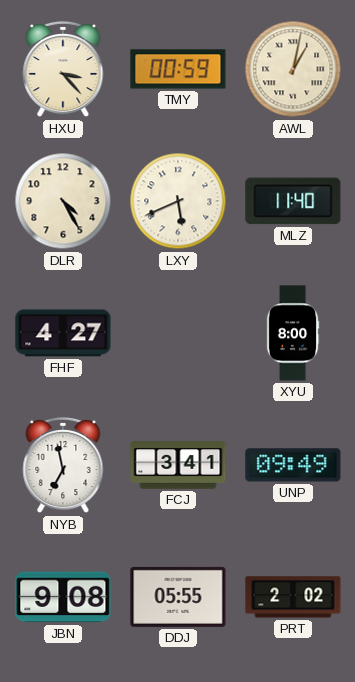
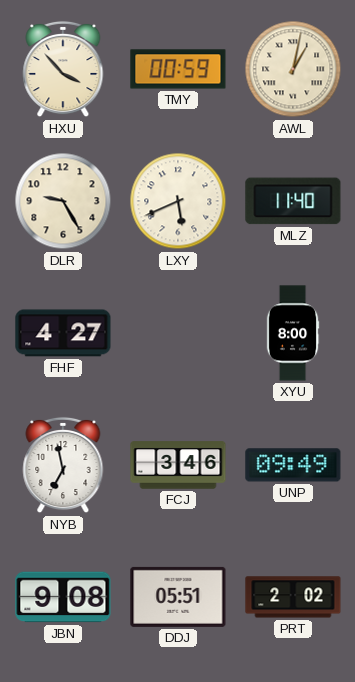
HXU: 3:23 -> 3:53
DLR: 4:25 -> 9:25
FCJ: 3:41 -> 3:46
DDJ: 05:55 -> 05:51
